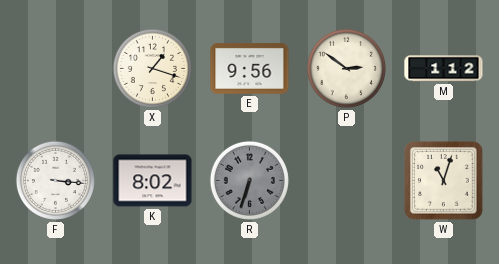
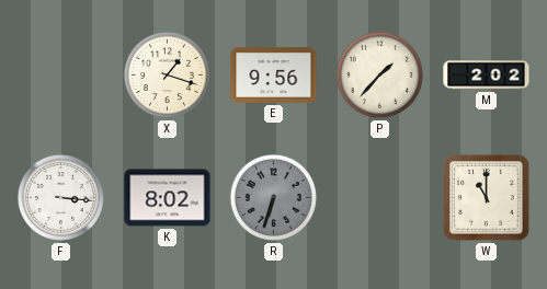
P: 2:51 -> 1:37
M: 1:12 -> 2:02
W: 11:03 -> 11:00
